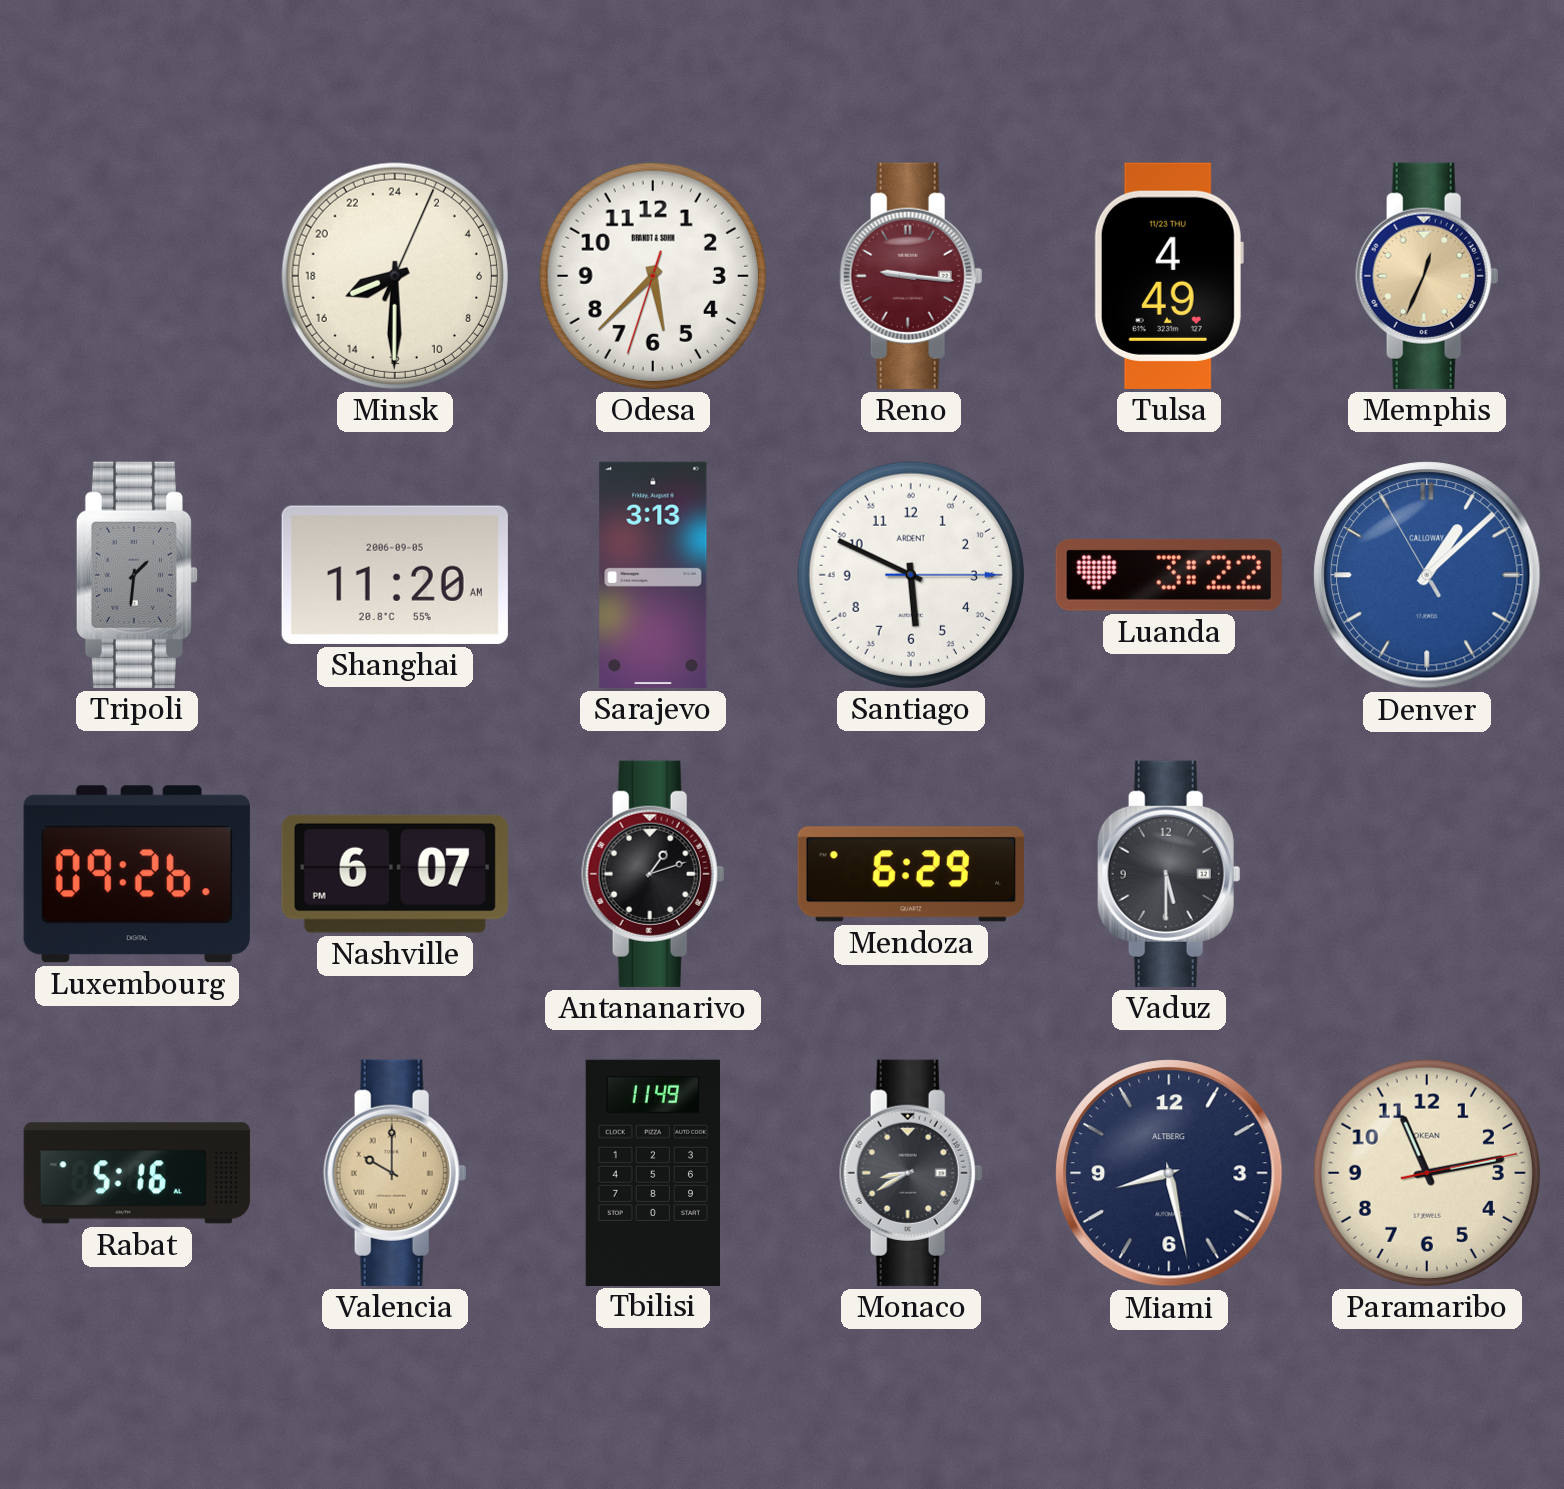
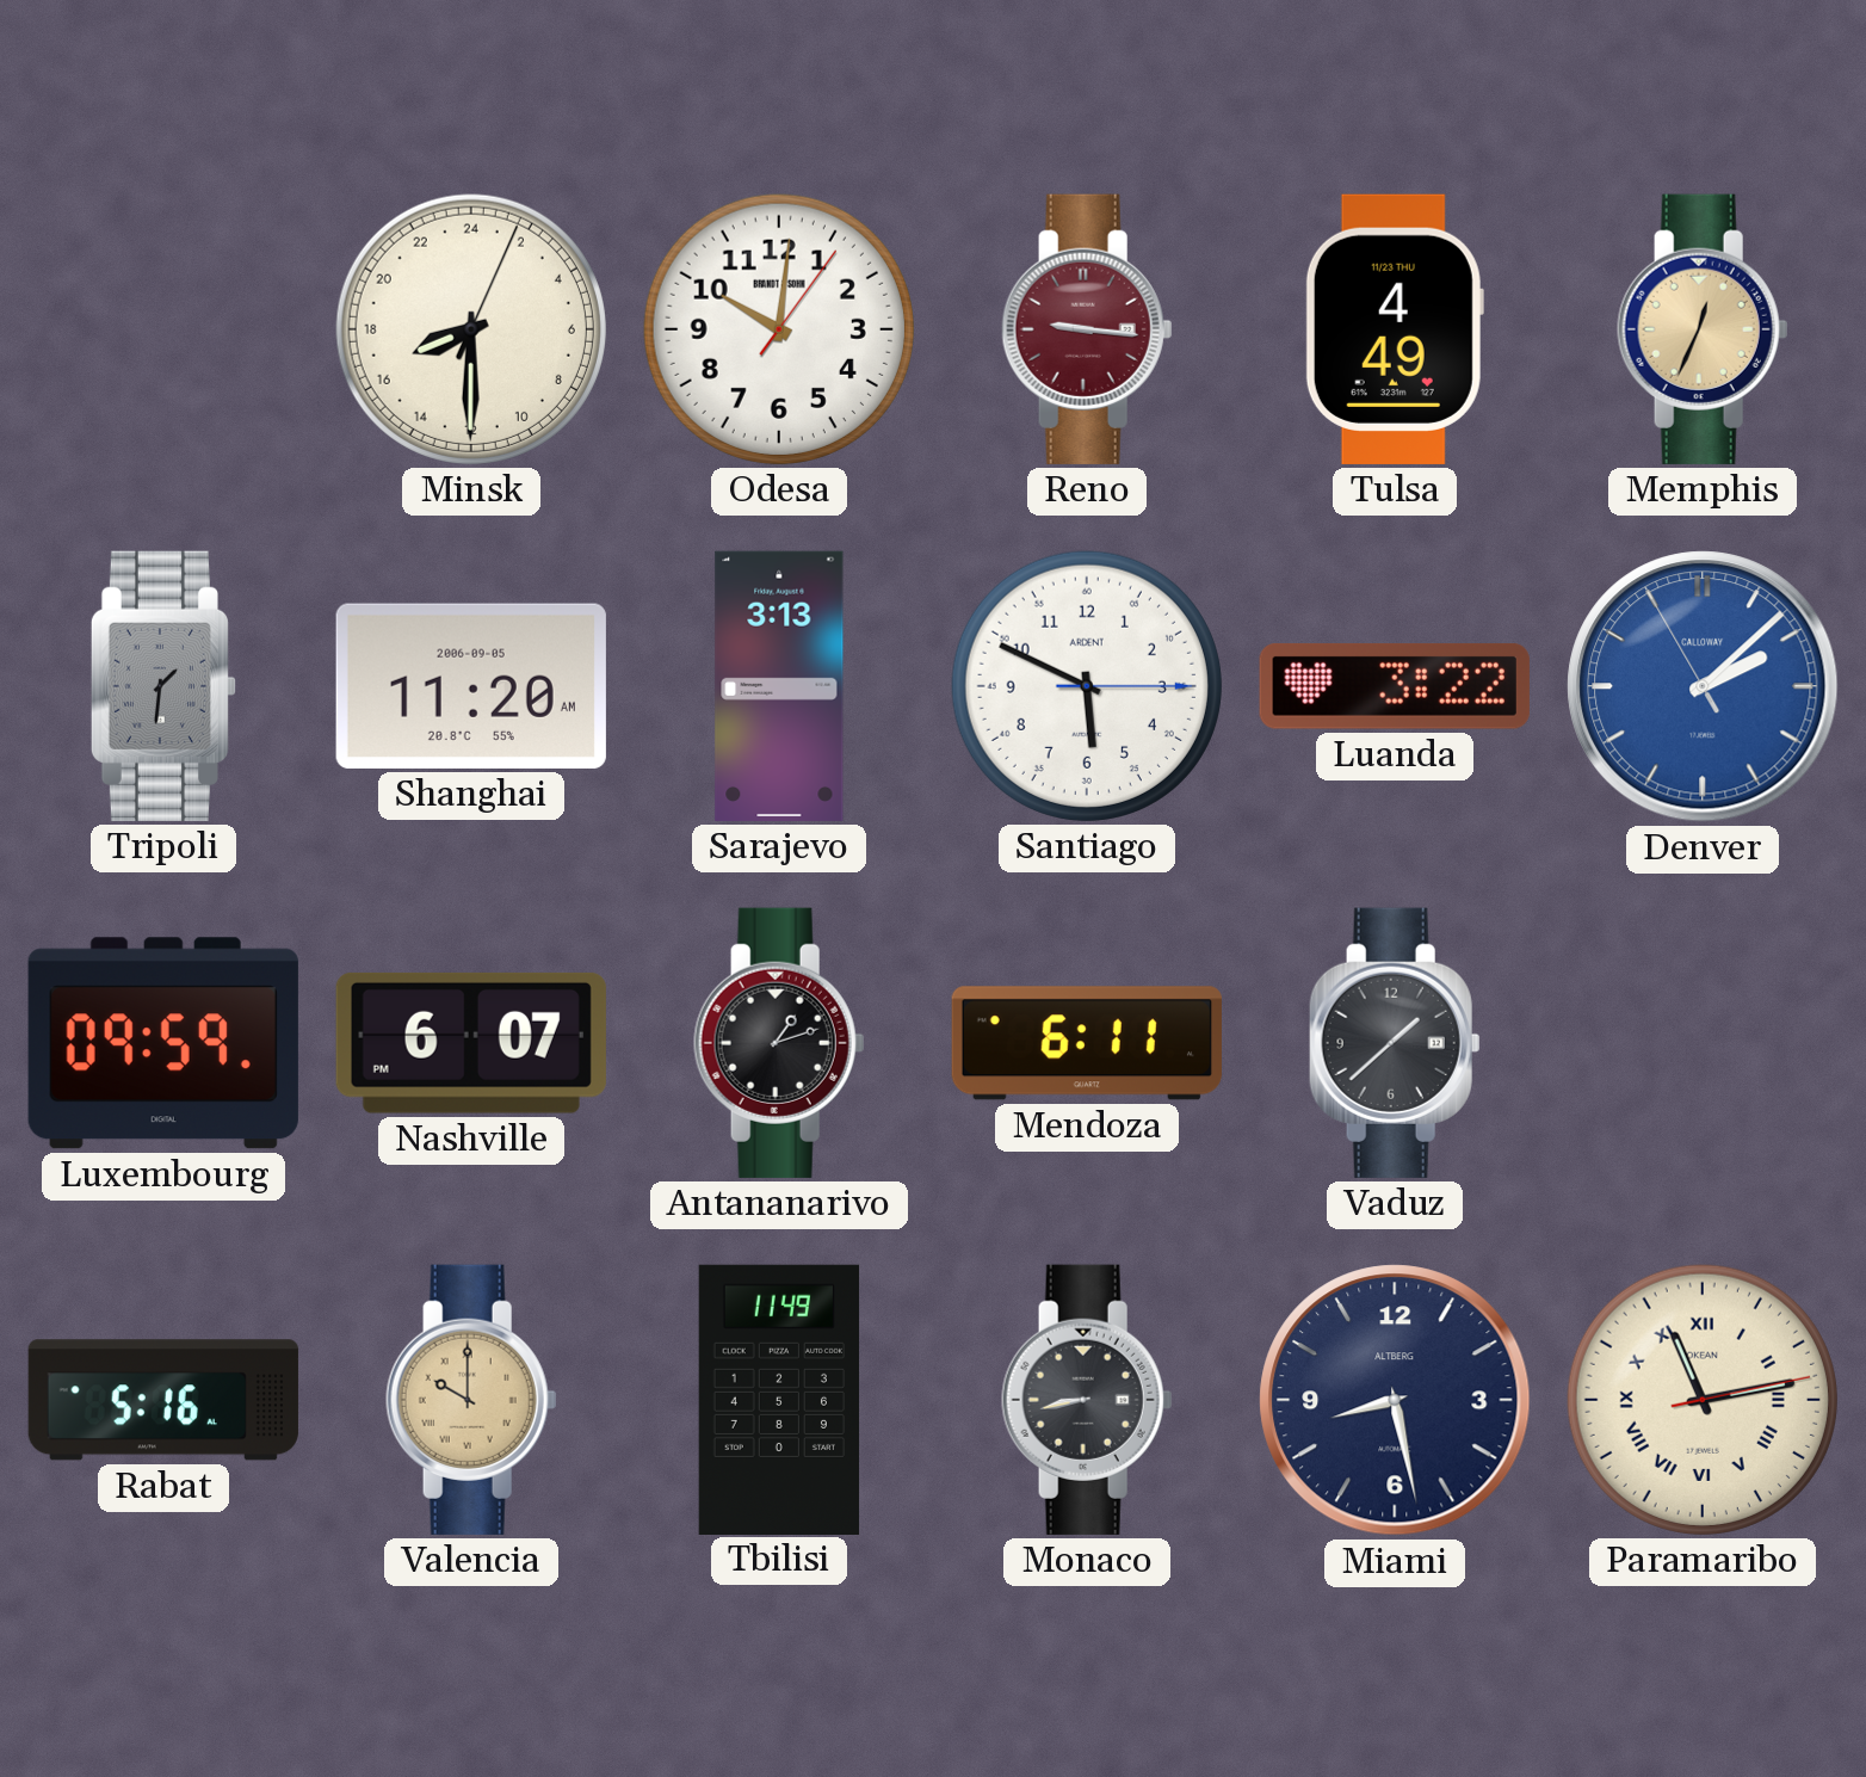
Odesa: 5:37 -> 10:01
Denver: 1:07 -> 2:07
Luxembourg: 09:26 -> 09:59
Mendoza: 6:29 -> 6:11
Vaduz: 5:30 -> 1:38
Monaco: 8:40 -> 8:43
Paramaribo numerals: Arabic -> Roman
